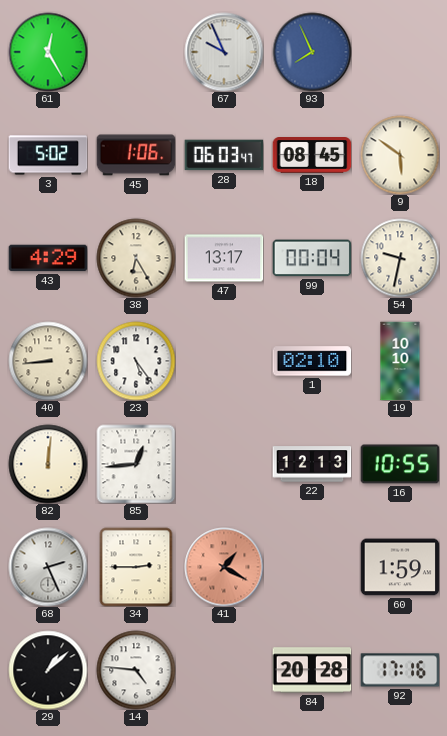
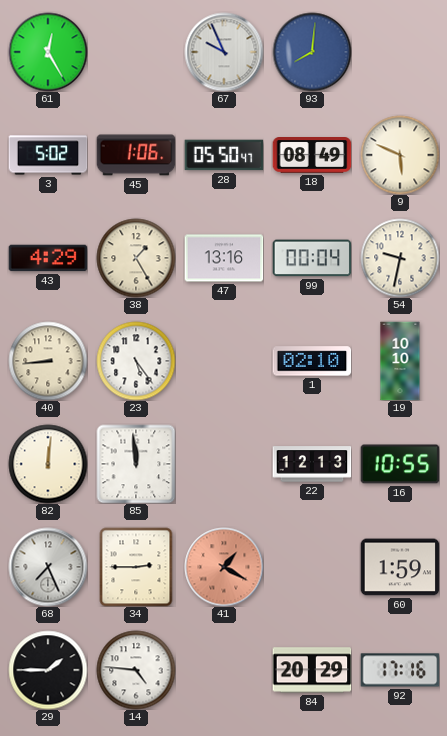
93: 7:56 -> 8:01
28: 06:03 -> 05:50
18: 08:45 -> 08:49
9: 5:51 -> 5:49
38: 6:25 -> 1:25
47: 13:17 -> 13:16
85: 12:44 -> 11:59
68: 2:26 -> 7:26
29: 1:08 -> 1:45
84: 20:28 -> 20:29
